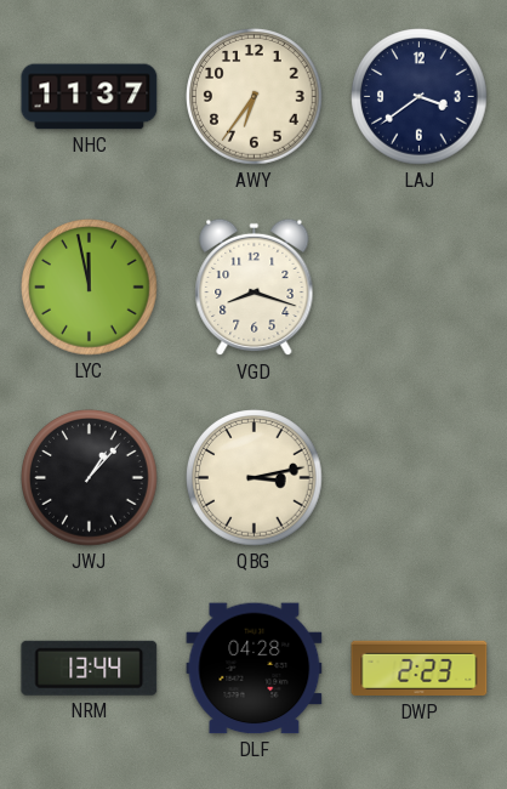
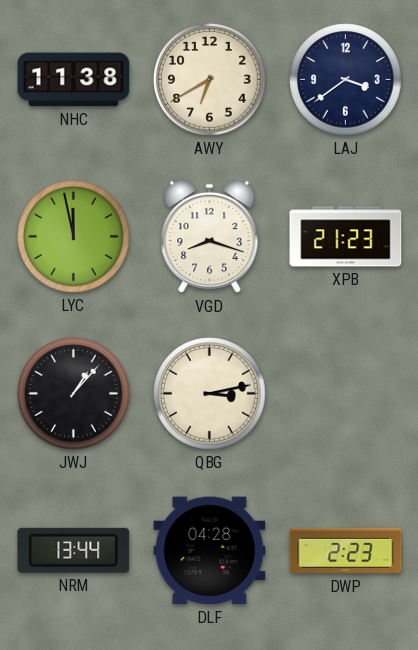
NHC: 11:37 -> 11:38
AWY: 6:36 -> 6:40
XPB: none -> 21:23
